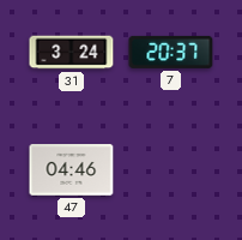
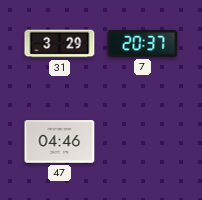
31: 3:24 -> 3:29
